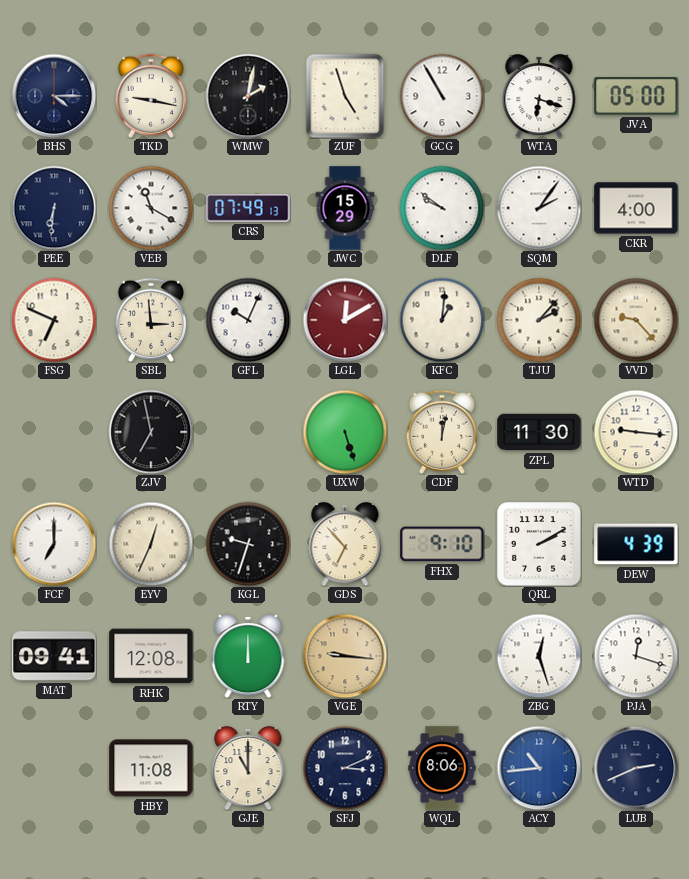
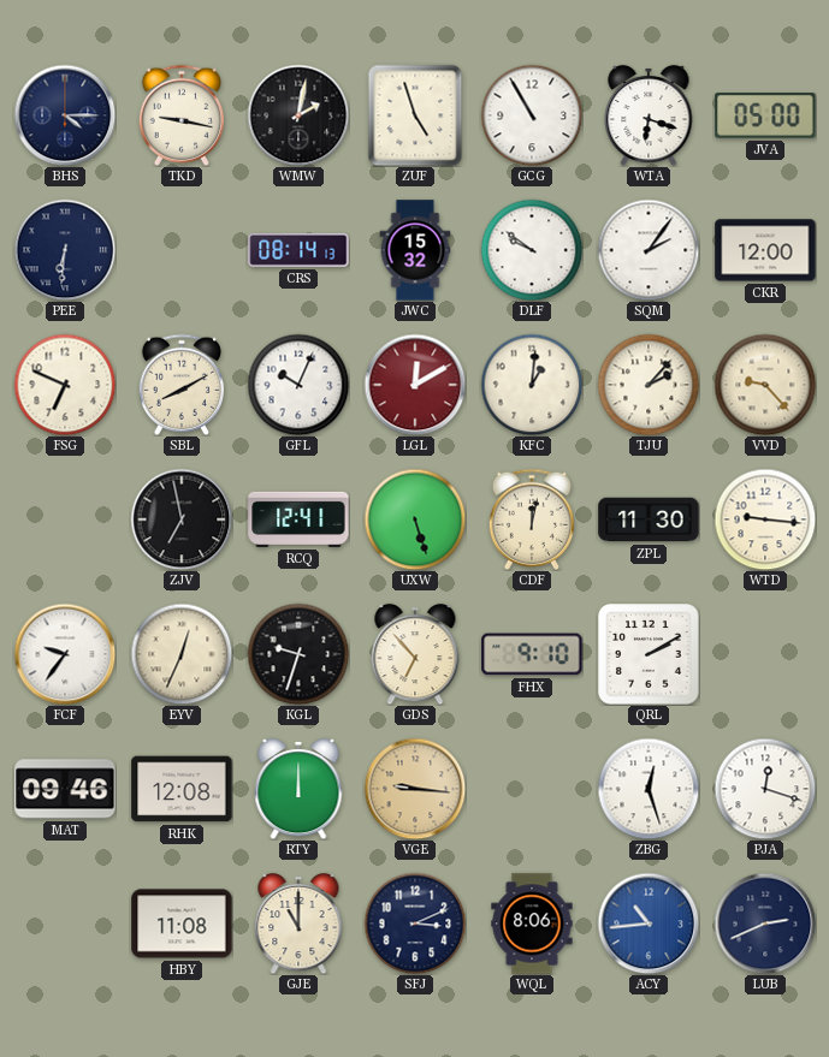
VEB: 11:20 -> none
CRS: 07:49 -> 08:14
JWC: 15:29 -> 15:32
CKR: 4:00 -> 12:00
SBL: 2:59 -> 8:10
RCQ: none -> 12:41
FCF: 7:00 -> 9:36
DEW: 4:39 -> none
MAT: 09:41 -> 09:46
